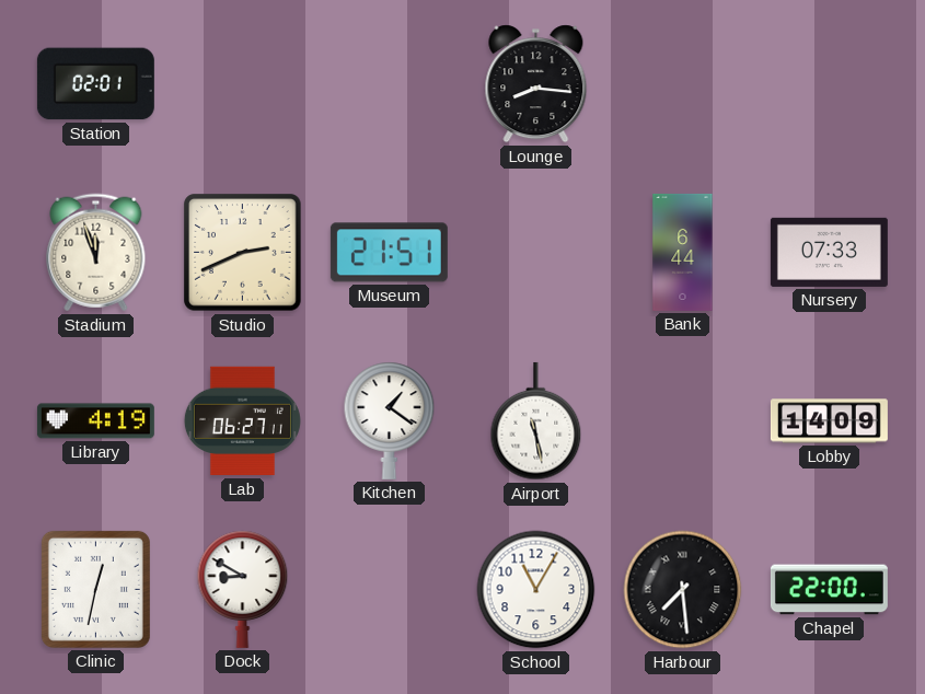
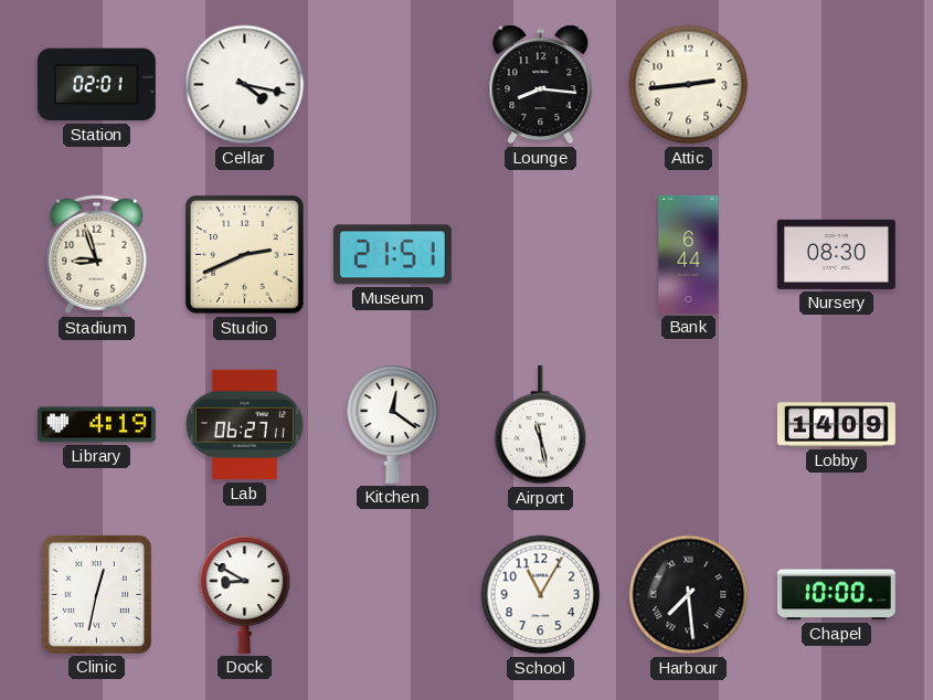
Cellar: none -> 4:17
Attic: none -> 2:44
Stadium: 11:57 -> 8:57
Nursery: 07:33 -> 08:30
Kitchen: 1:21 -> 12:21
Chapel: 22:00 -> 10:00
